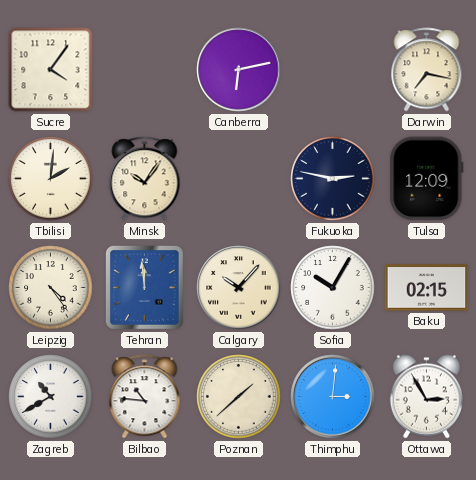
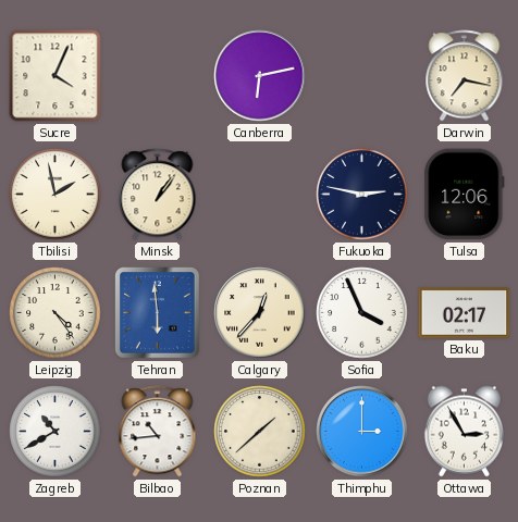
Sucre: 4:06 -> 4:04
Tbilisi: 2:01 -> 1:58
Minsk: 10:06 -> 1:06
Tulsa: 12:09 -> 12:06
Tehran: 11:59 -> 5:59
Calgary: 10:07 -> 12:37
Sofia: 10:05 -> 3:56
Baku: 02:15 -> 02:17
Bilbao: 10:46 -> 10:44
Thimphu: 3:01 -> 3:00
